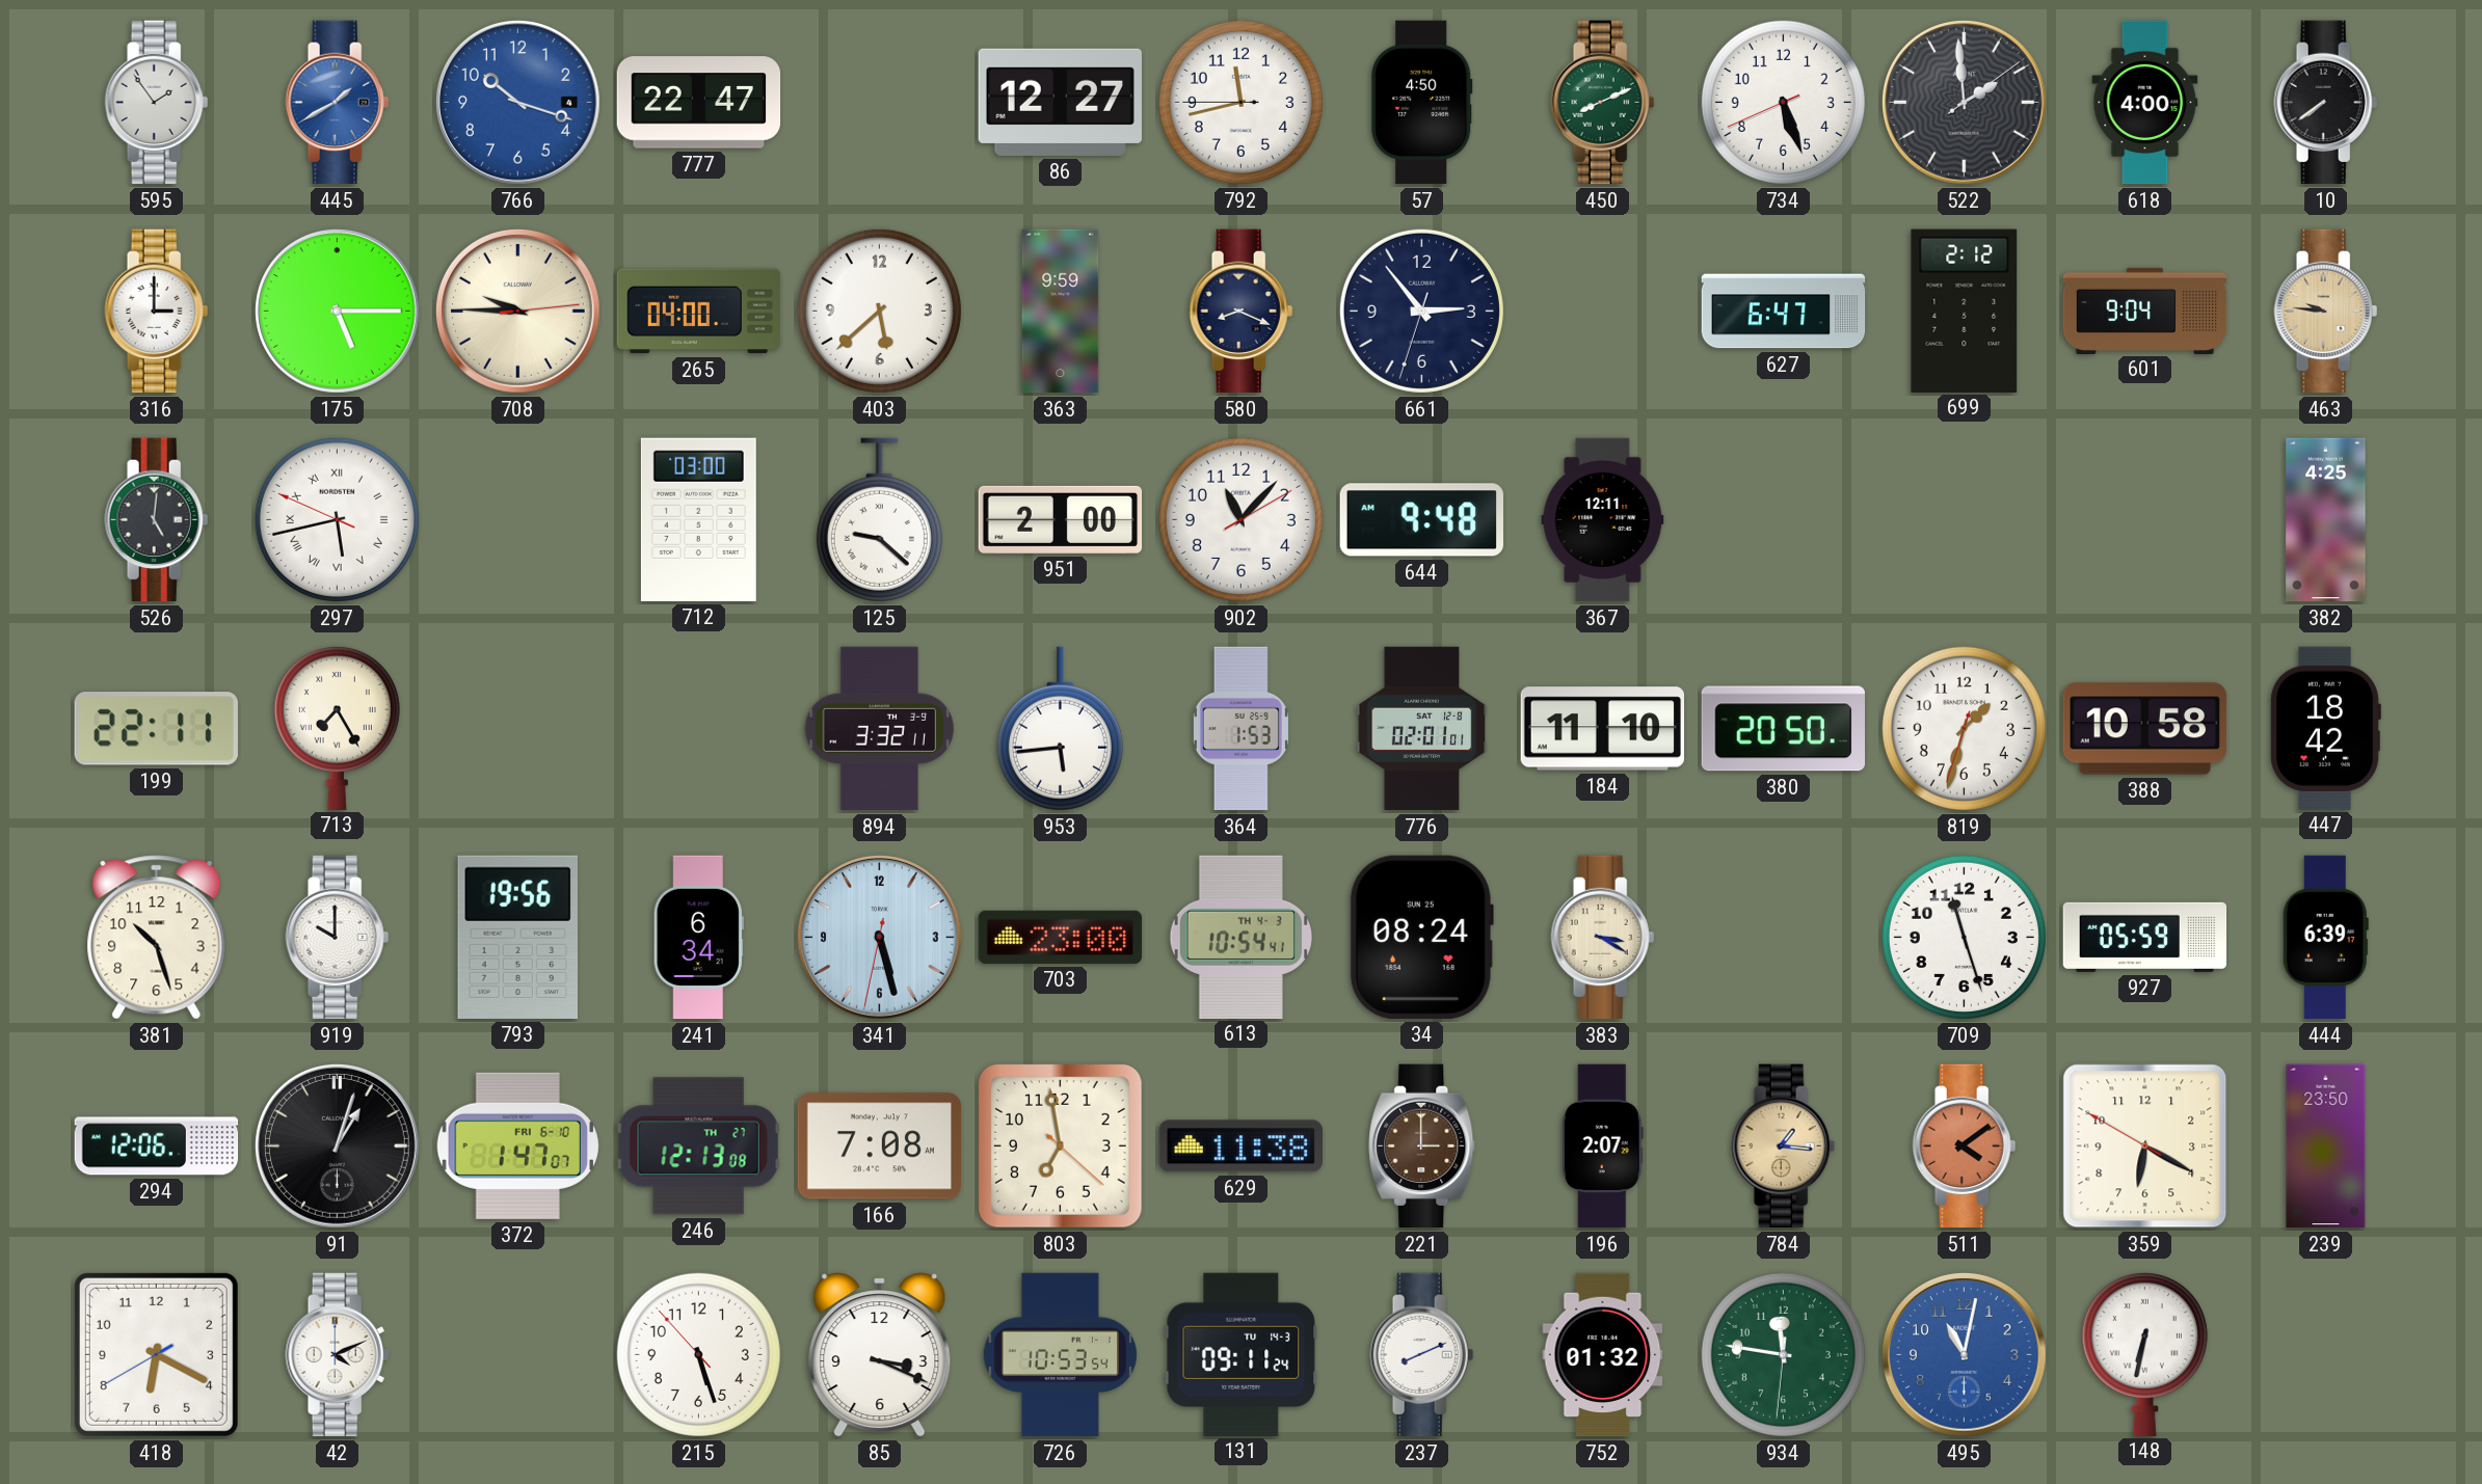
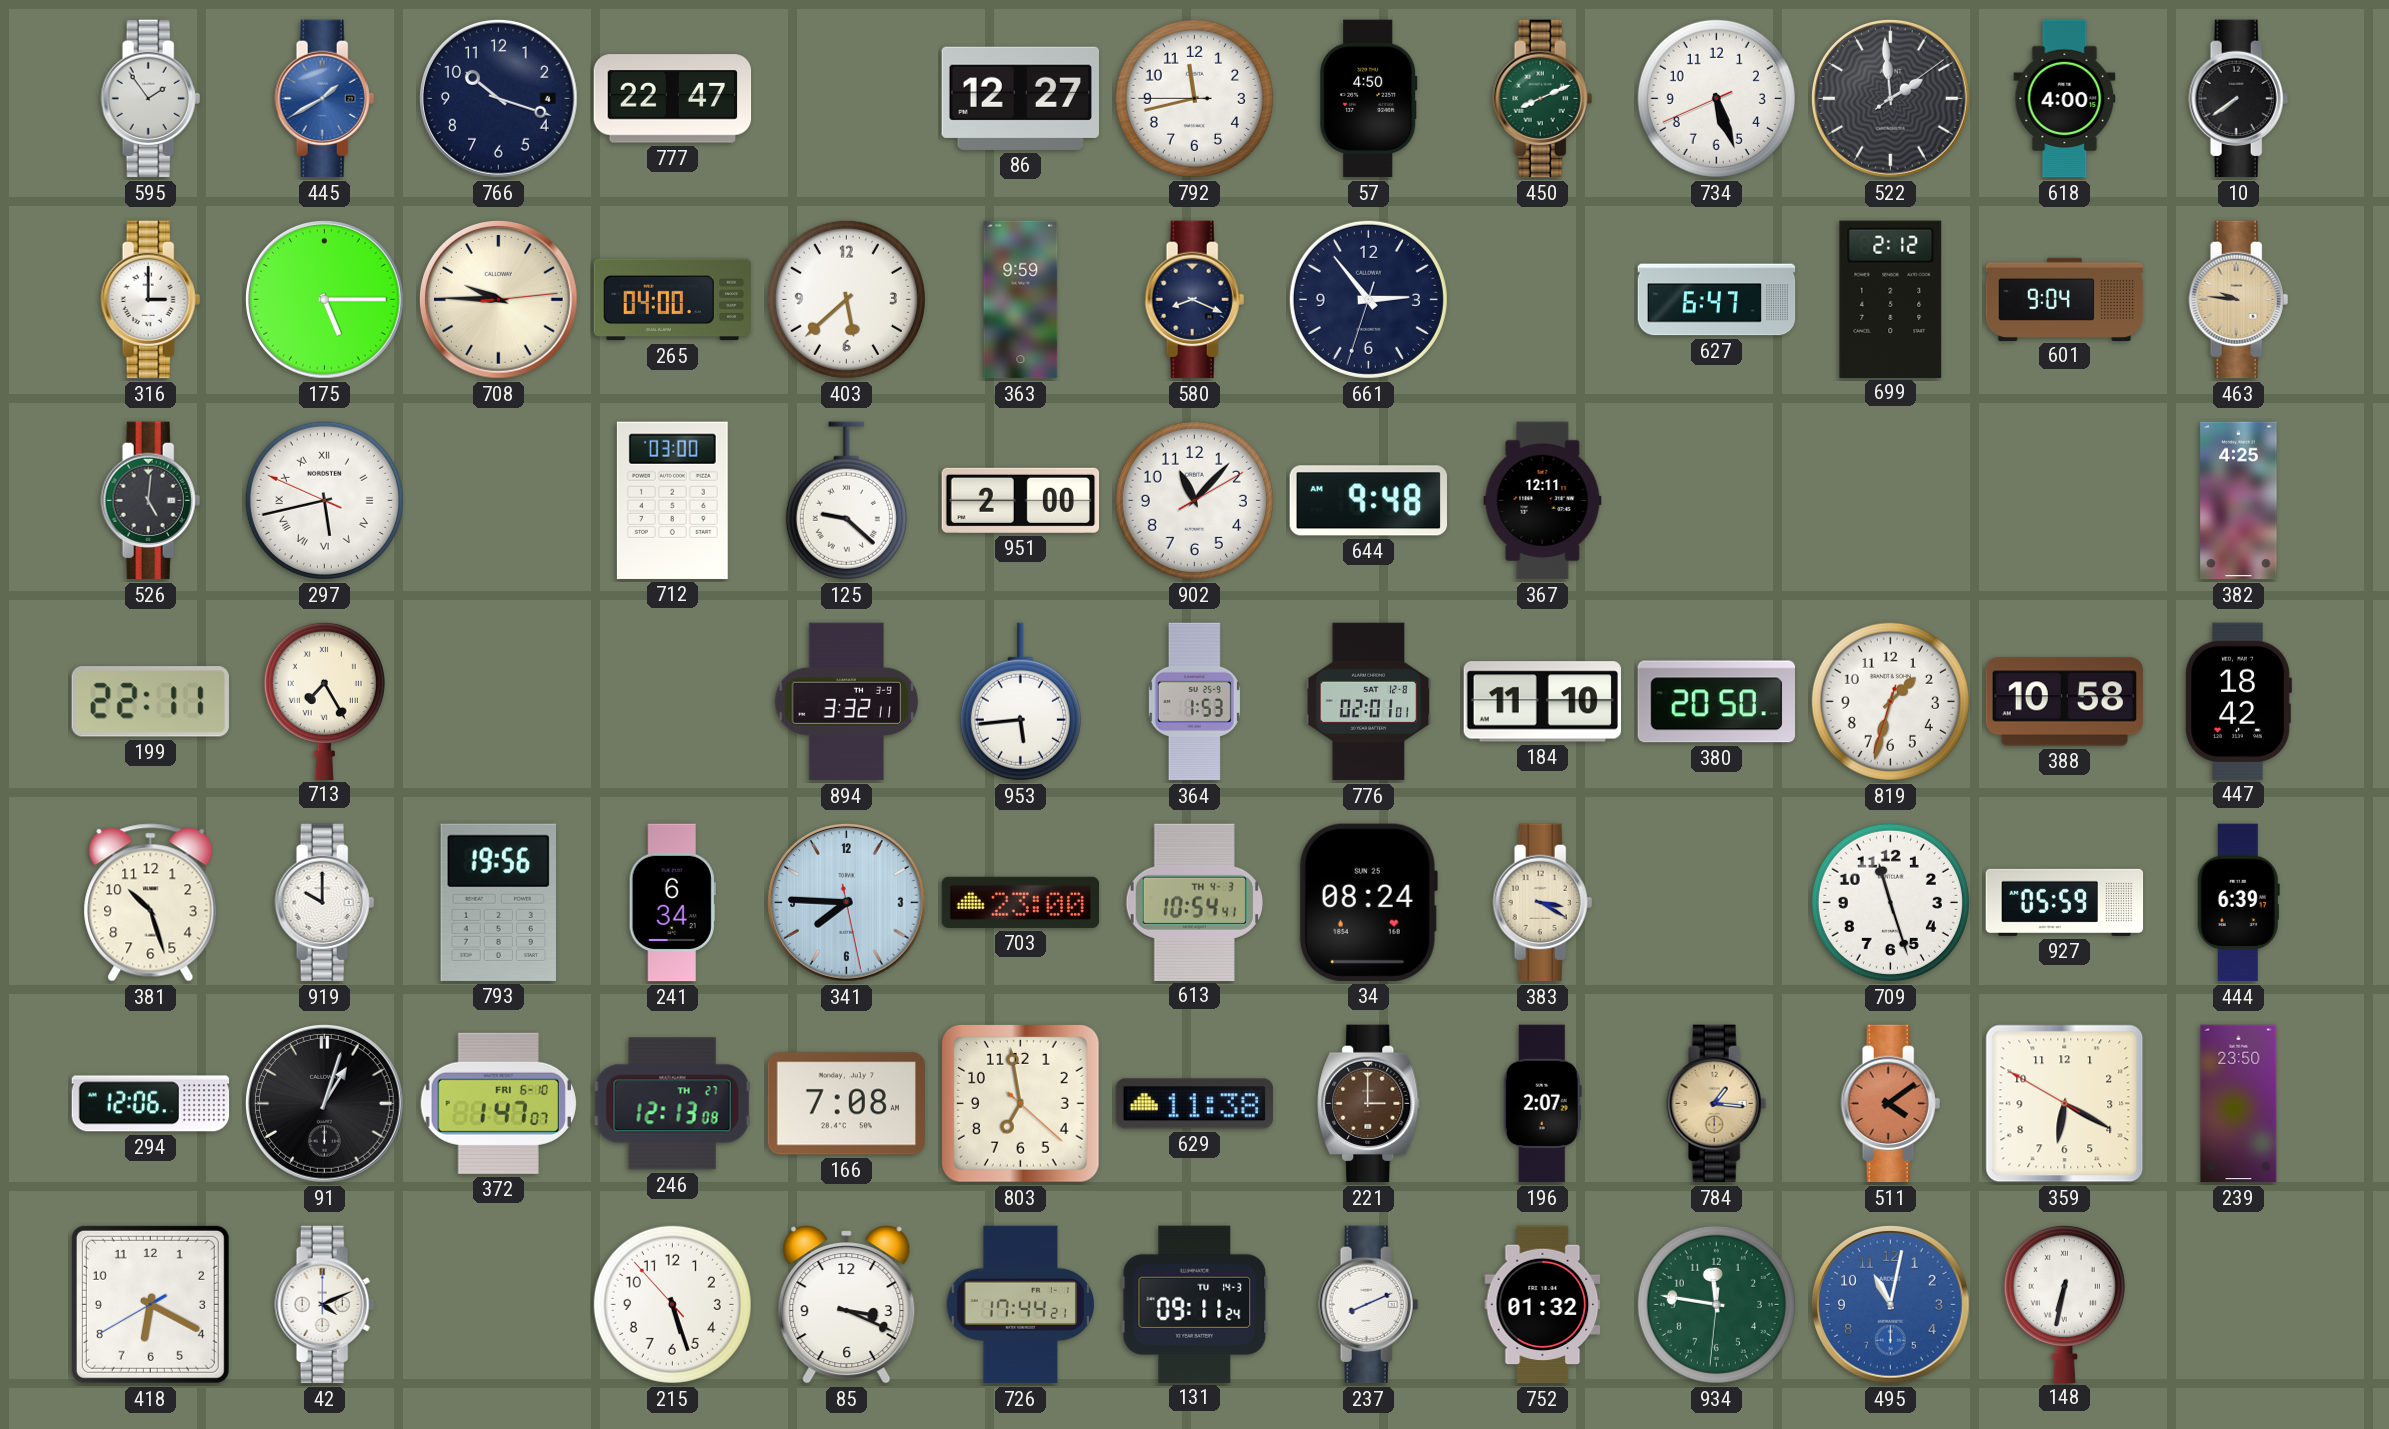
766 dial: blue -> navy
341: 5:27 -> 7:45
726: 10:53 -> 17:44
